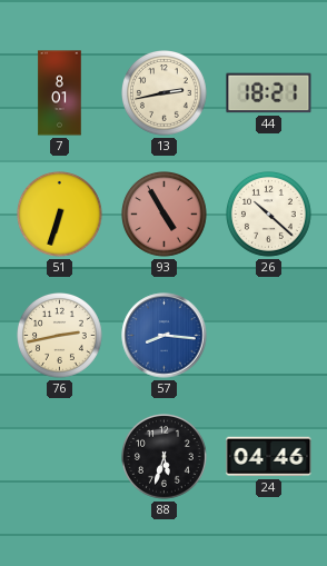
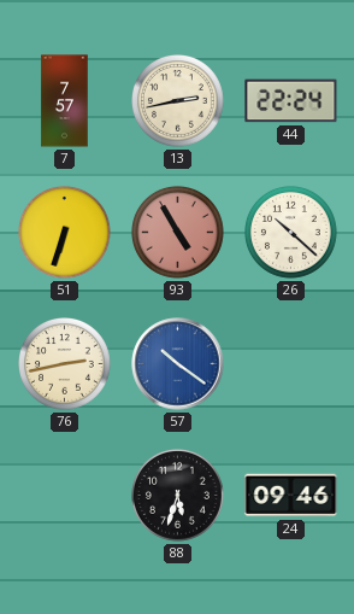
7: 8:01 -> 7:57
44: 18:21 -> 22:24
57: 8:16 -> 10:21
24: 04:46 -> 09:46
